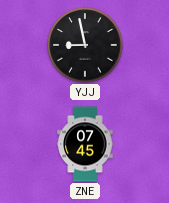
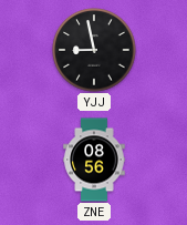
ZNE: 07:45 -> 08:56
